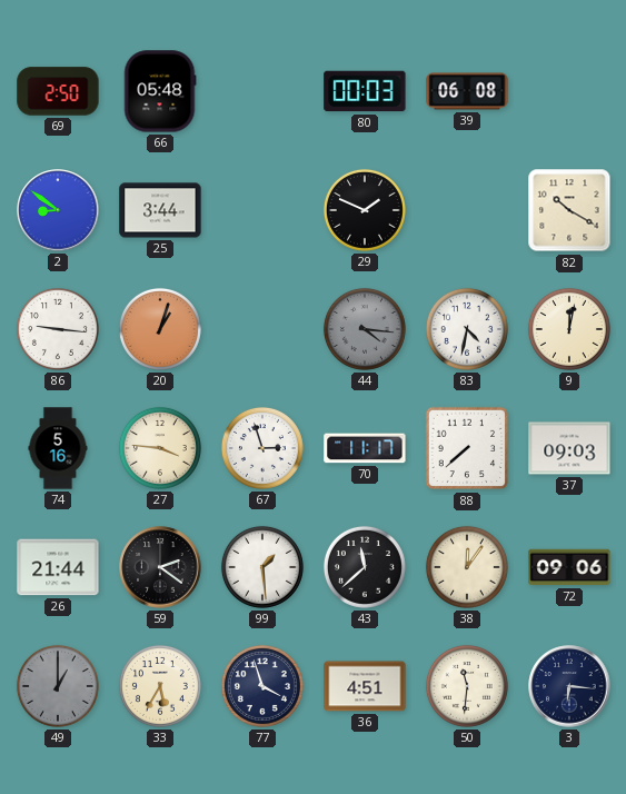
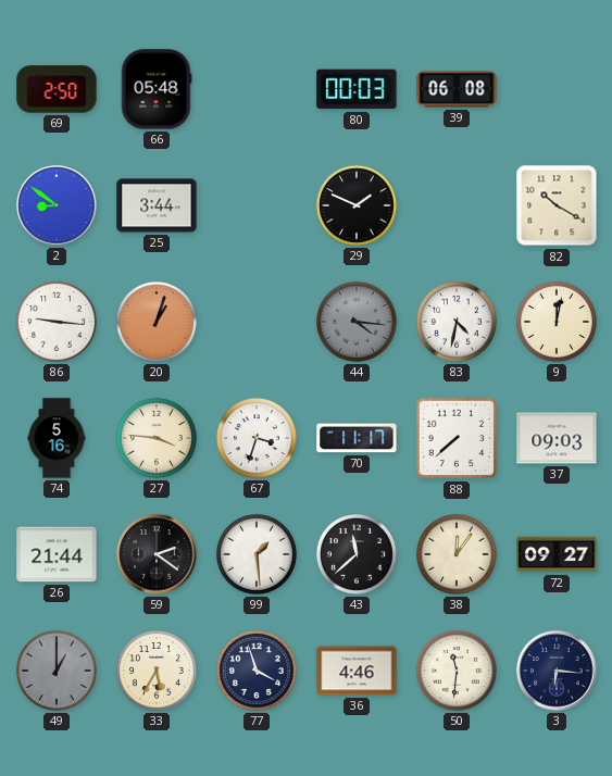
67: 2:57 -> 3:33
72: 09:06 -> 09:27
36: 4:51 -> 4:46
